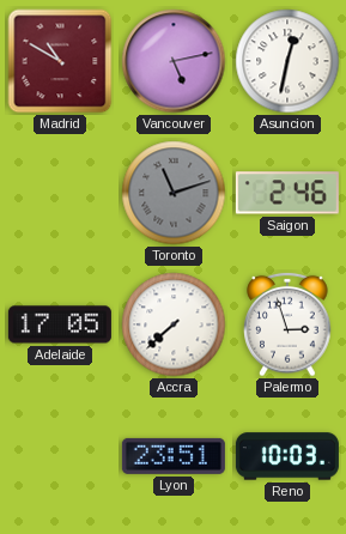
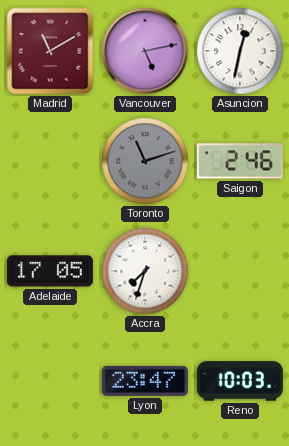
Madrid: 10:50 -> 11:10
Accra: 7:38 -> 7:33
Palermo: 2:57 -> none
Lyon: 23:51 -> 23:47
